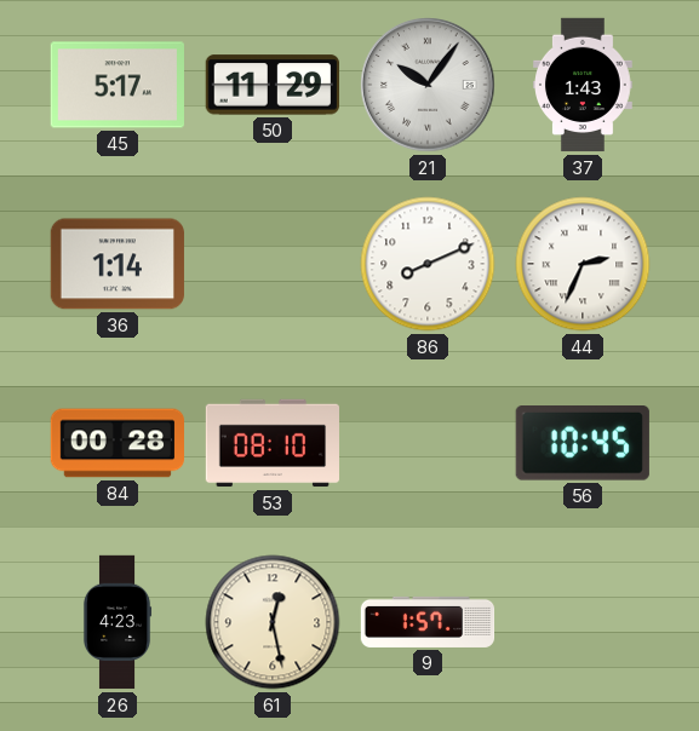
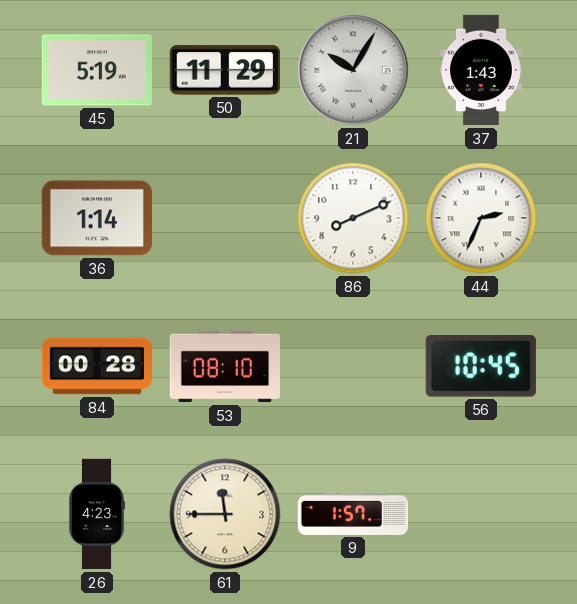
45: 5:17 -> 5:19
21: 10:06 -> 10:05
61: 12:28 -> 11:45
